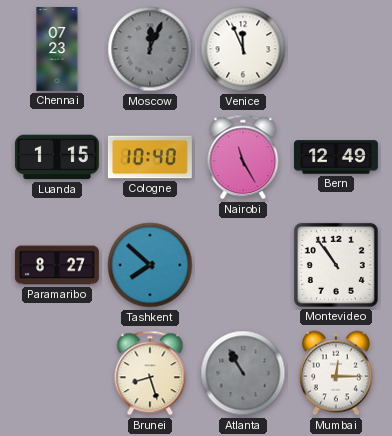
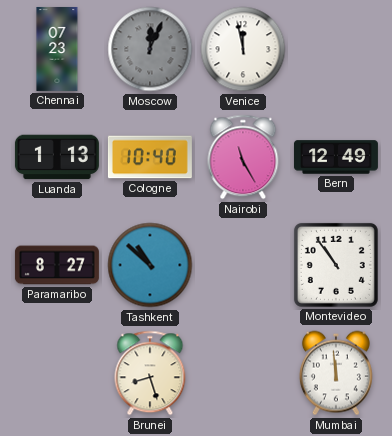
Venice: 11:56 -> 11:58
Luanda: 1:15 -> 1:13
Tashkent: 7:52 -> 10:52
Atlanta: 10:55 -> none
Mumbai: 12:15 -> 11:59
